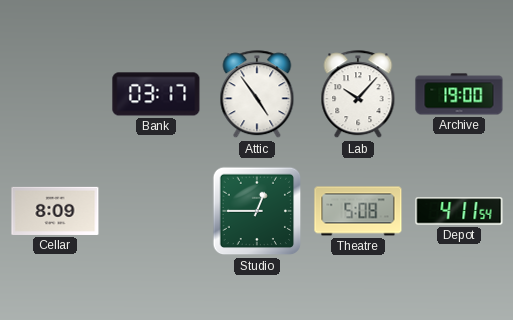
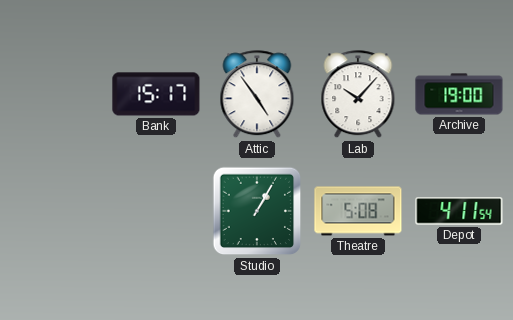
Bank: 03:17 -> 15:17
Cellar: 8:09 -> none
Studio: 12:45 -> 1:05
